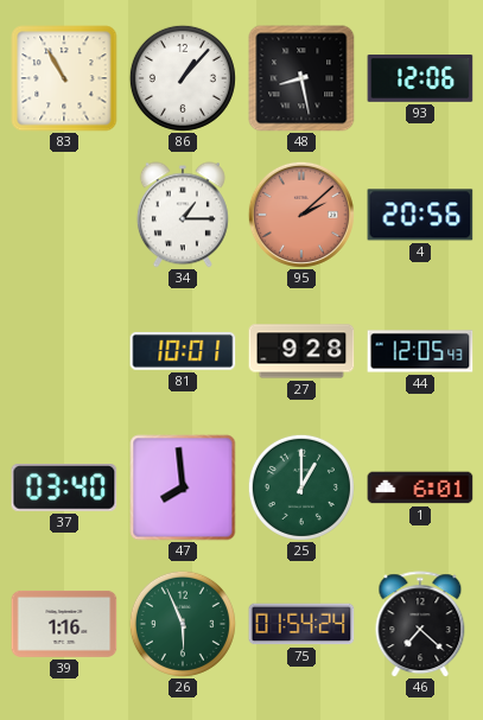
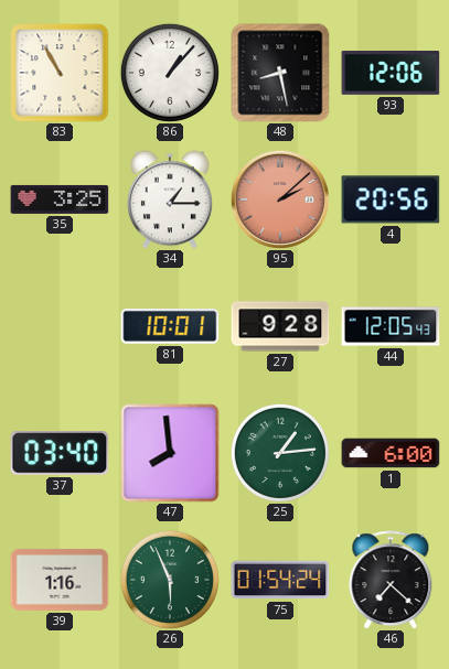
35: none -> 3:25
25: 1:00 -> 1:14
1: 6:01 -> 6:00
